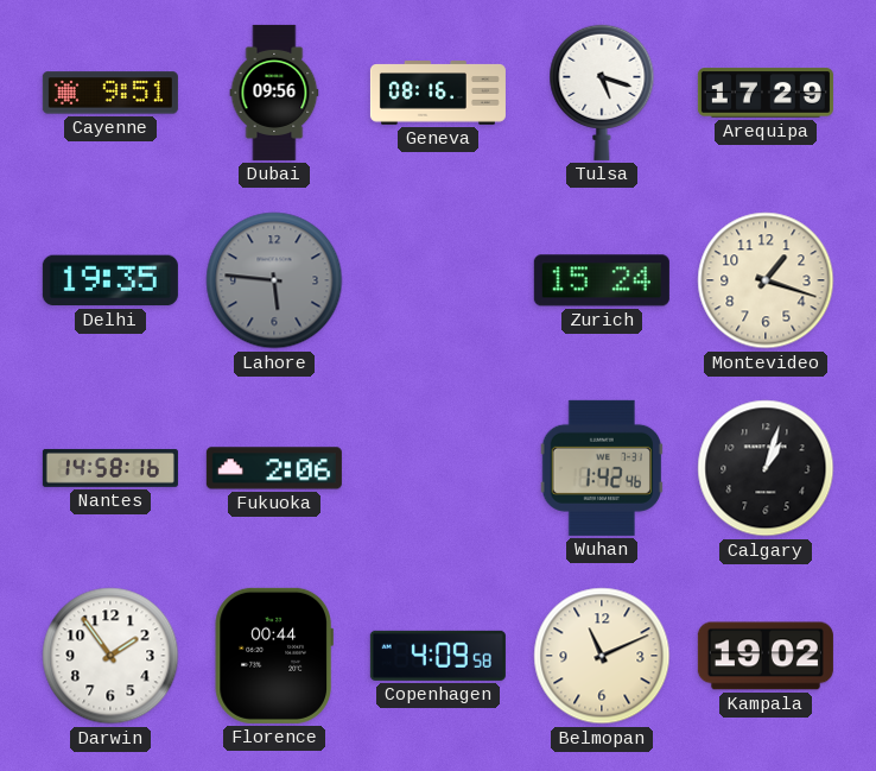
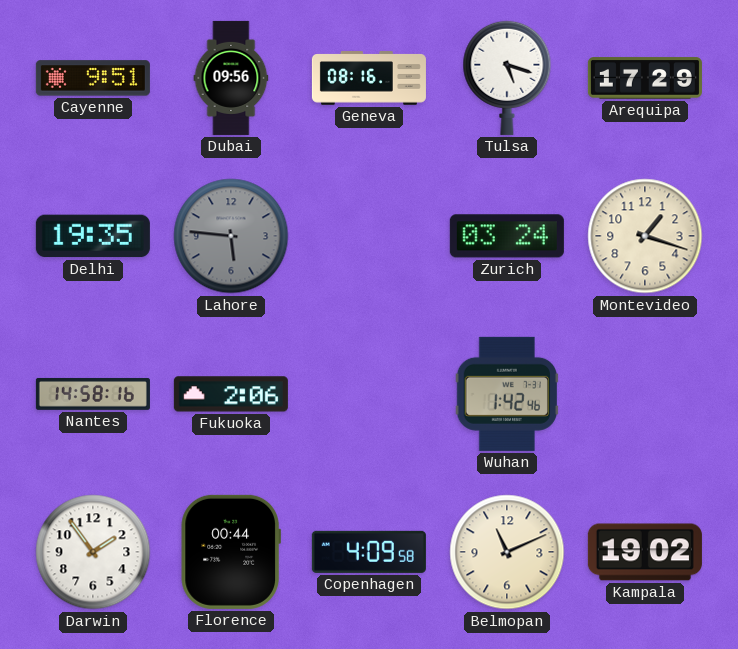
Zurich: 15:24 -> 03:24
Calgary: 1:03 -> none
